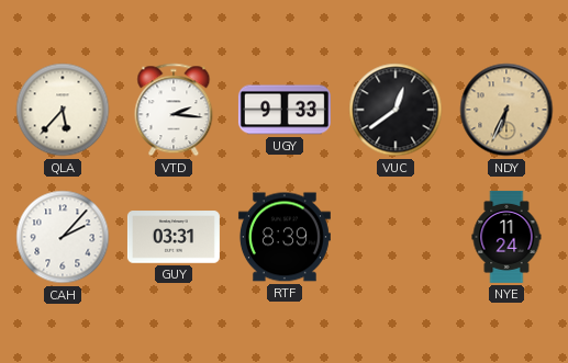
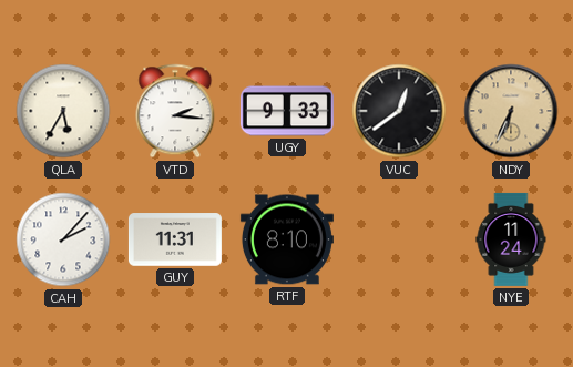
QLA: 5:37 -> 5:35
GUY: 03:31 -> 11:31
RTF: 8:39 -> 8:10
